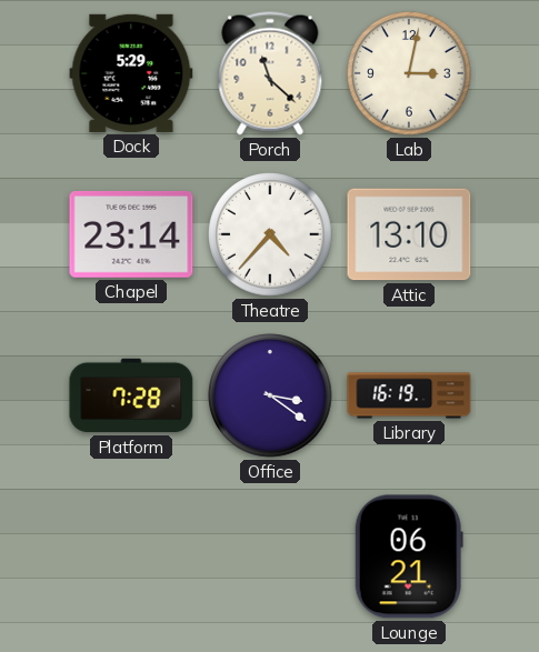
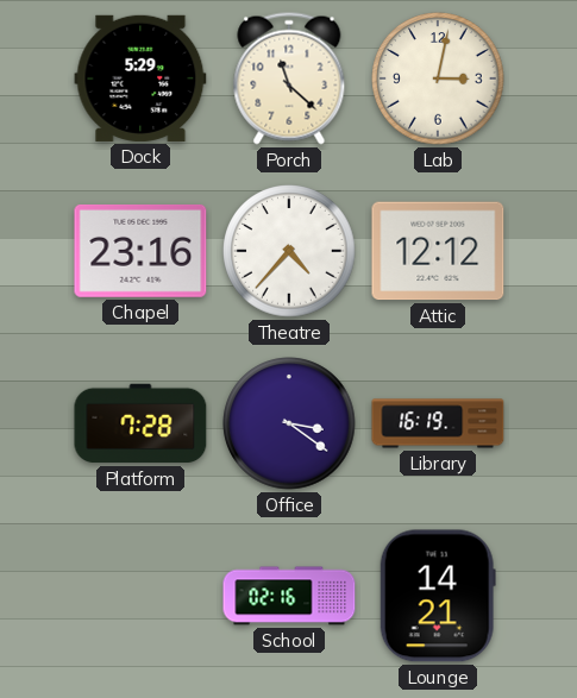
Chapel: 23:14 -> 23:16
Attic: 13:10 -> 12:12
School: none -> 02:16
Lounge: 06:21 -> 14:21
